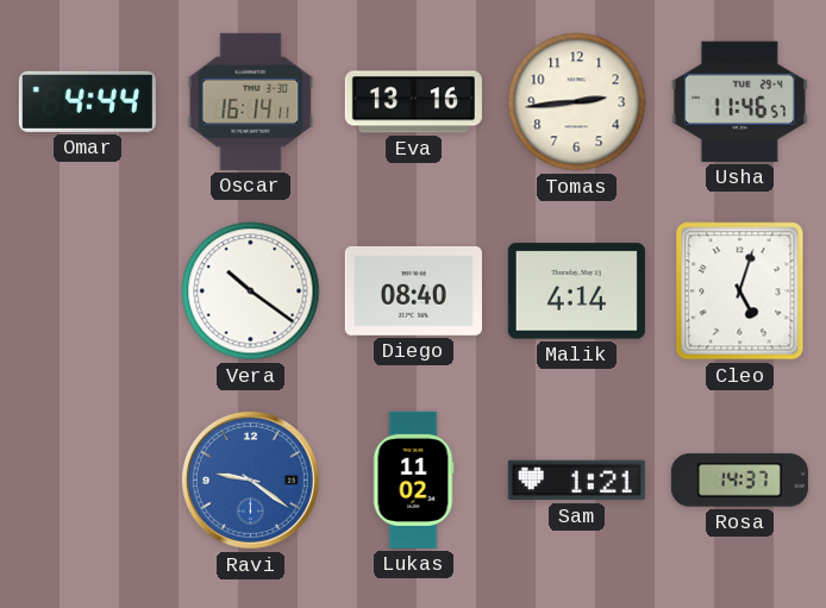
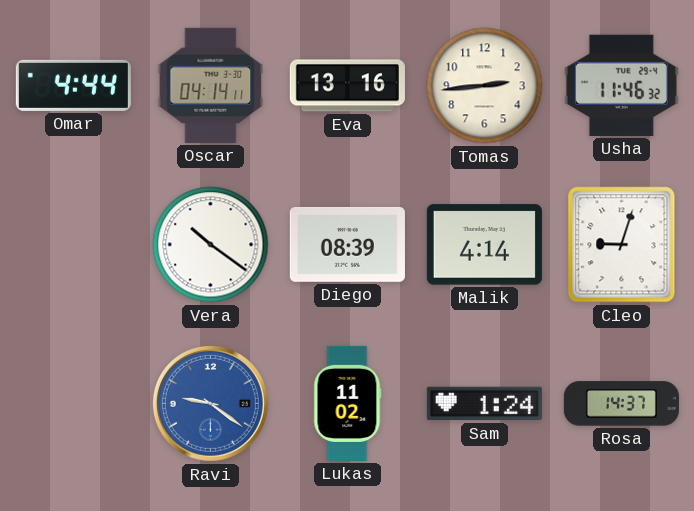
Oscar: 16:14 -> 04:14
Usha: 11:46:57 -> 11:46:32
Diego: 08:40 -> 08:39
Cleo: 5:03 -> 9:03
Sam: 1:21 -> 1:24
